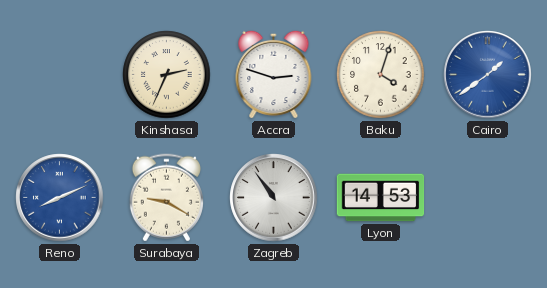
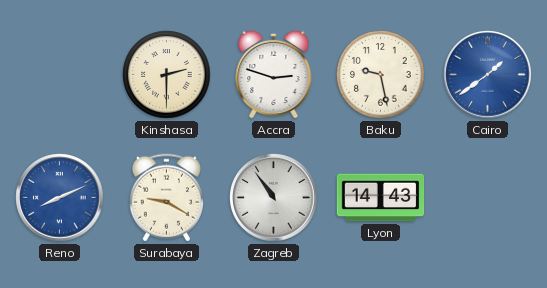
Kinshasa: 2:34 -> 2:30
Baku: 4:03 -> 9:28
Lyon: 14:53 -> 14:43
